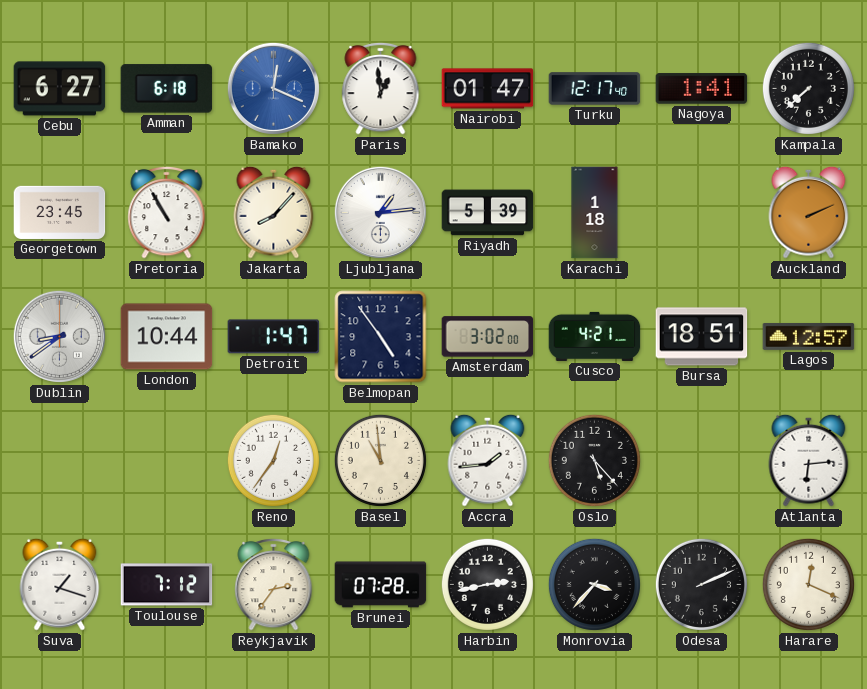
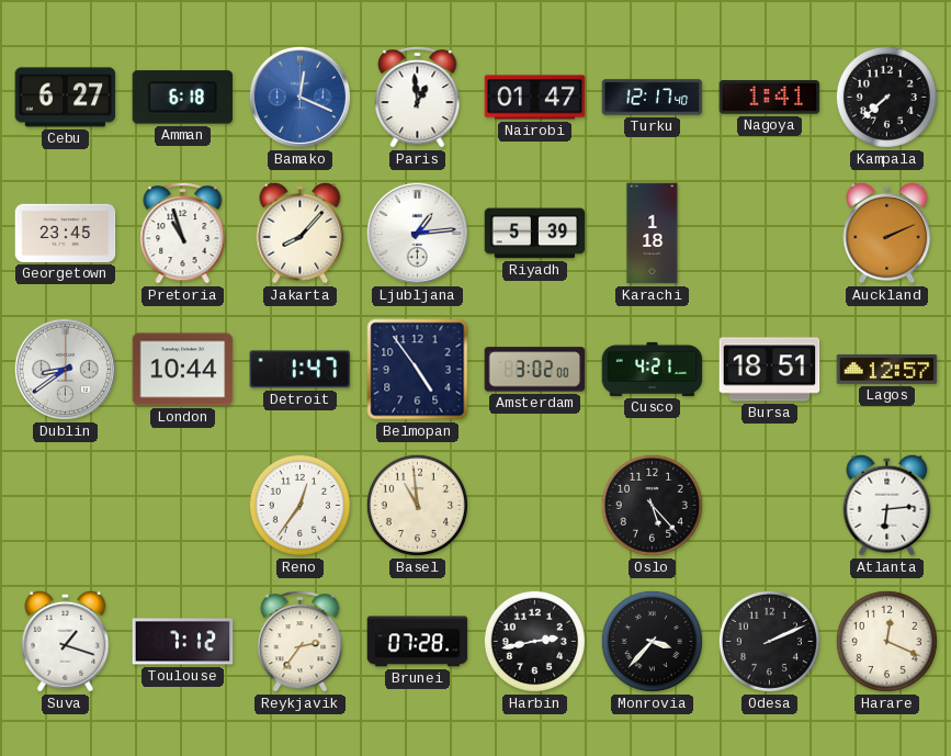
Pretoria: 10:55 -> 10:57
Accra: 1:44 -> none
